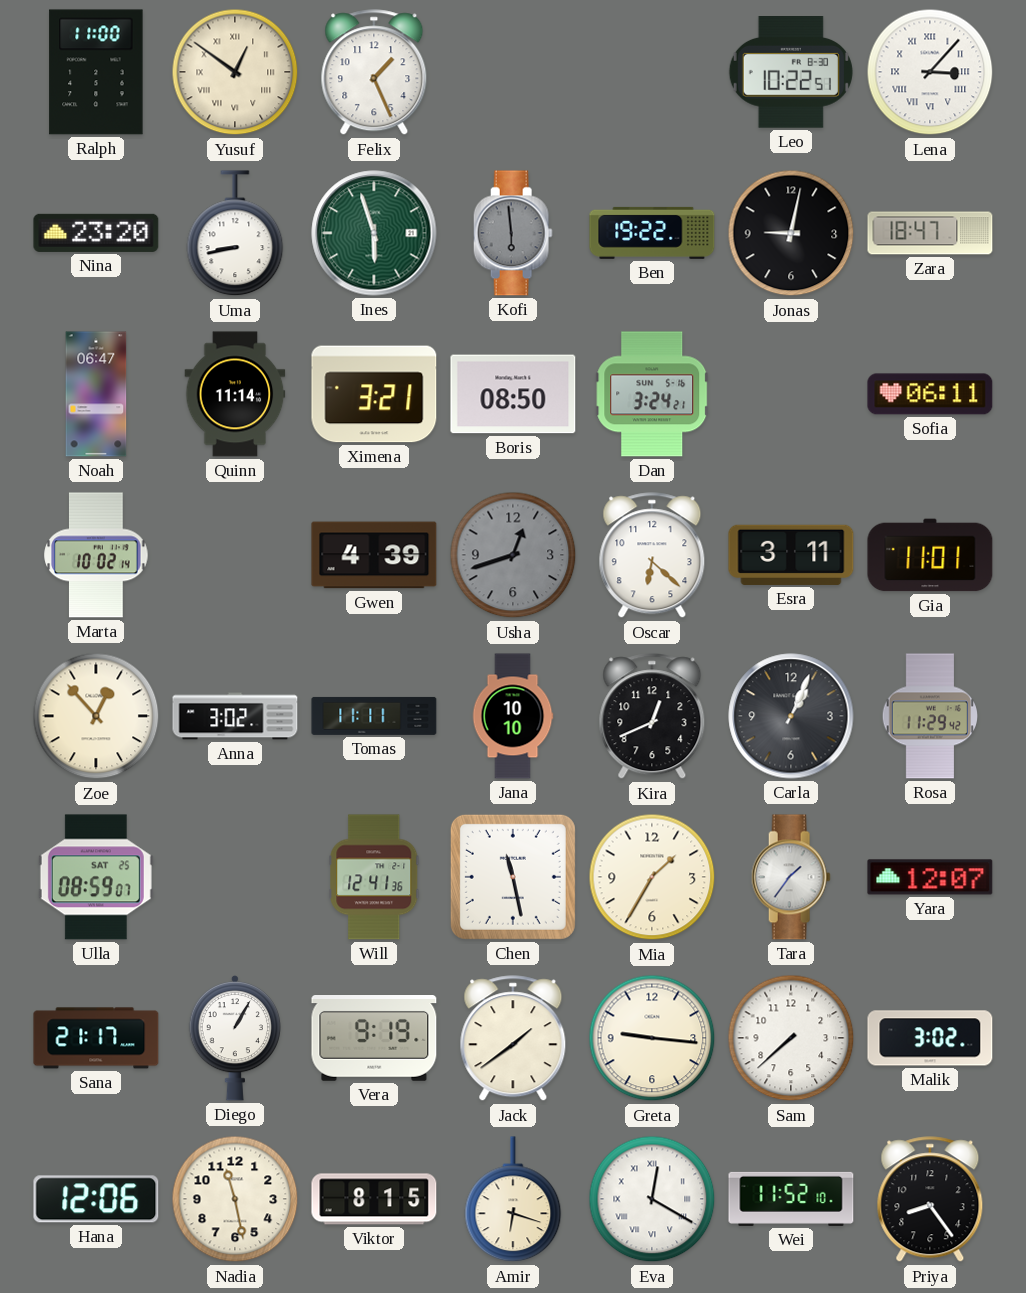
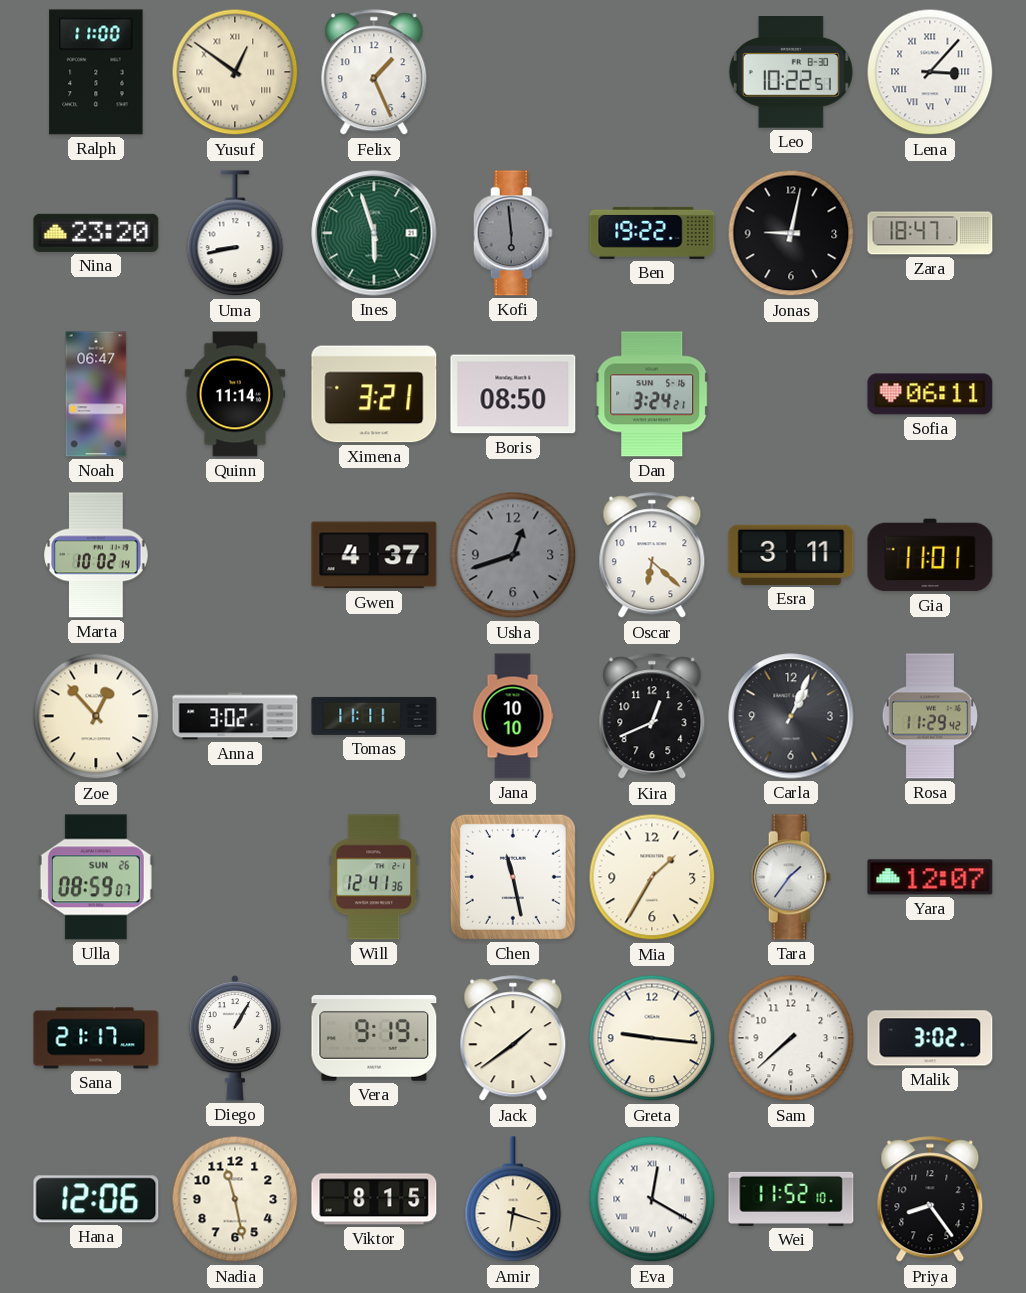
Gwen: 4:39 -> 4:37
Ulla date: SAT 25 -> SUN 26
